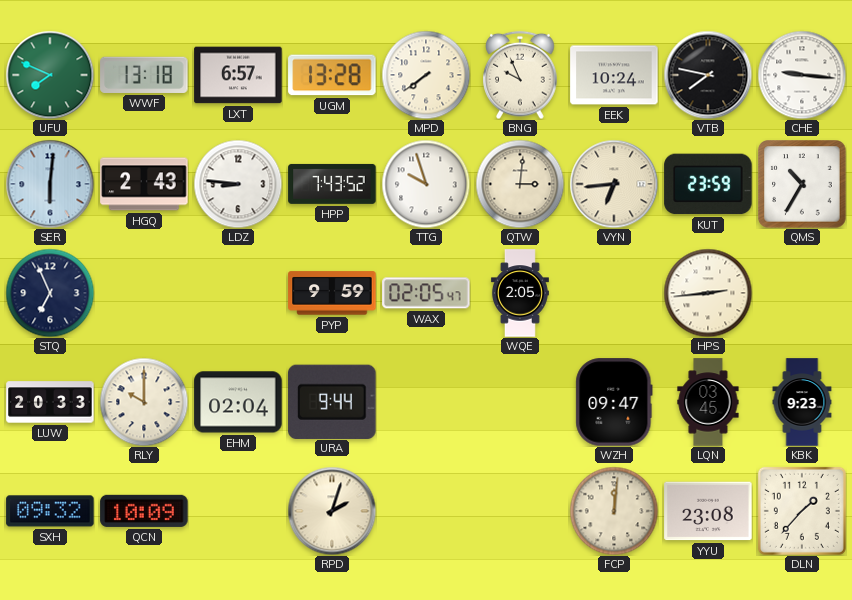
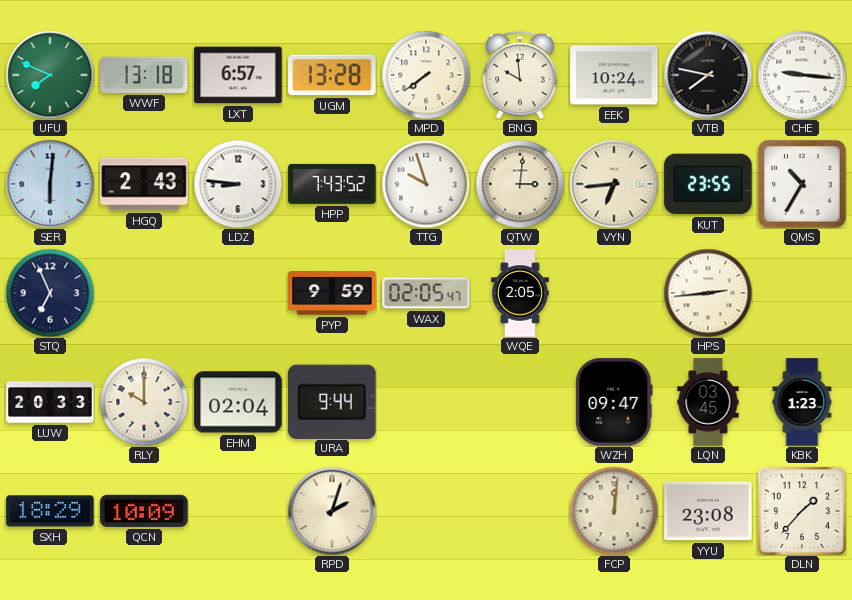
BNG: 9:56 -> 9:59
KUT: 23:59 -> 23:55
KBK: 9:23 -> 1:23
SXH: 09:32 -> 18:29
